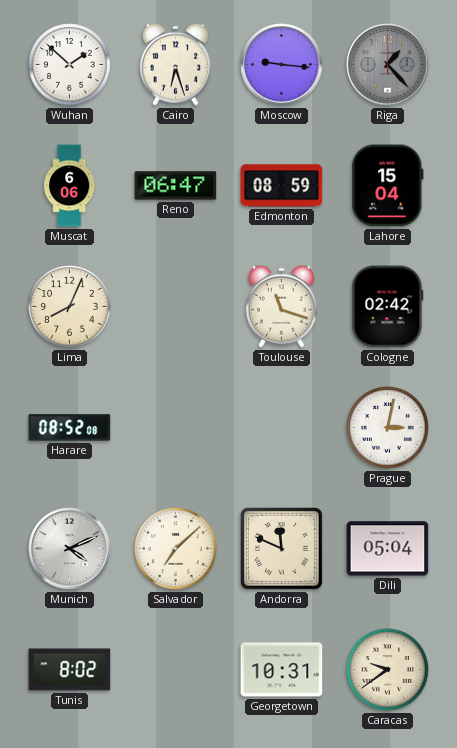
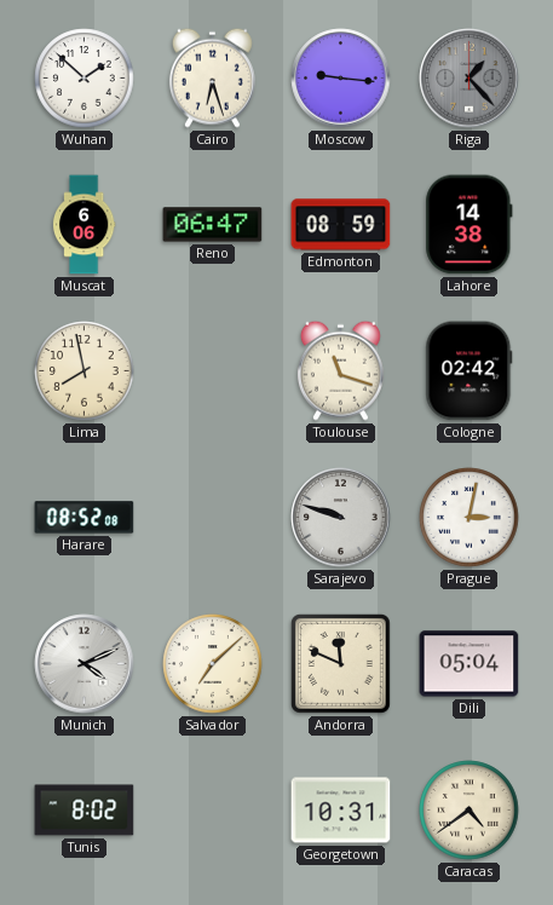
Lahore: 15:04 -> 14:38
Lima: 8:04 -> 7:58
Sarajevo: none -> 9:48
Caracas: 9:39 -> 4:39
